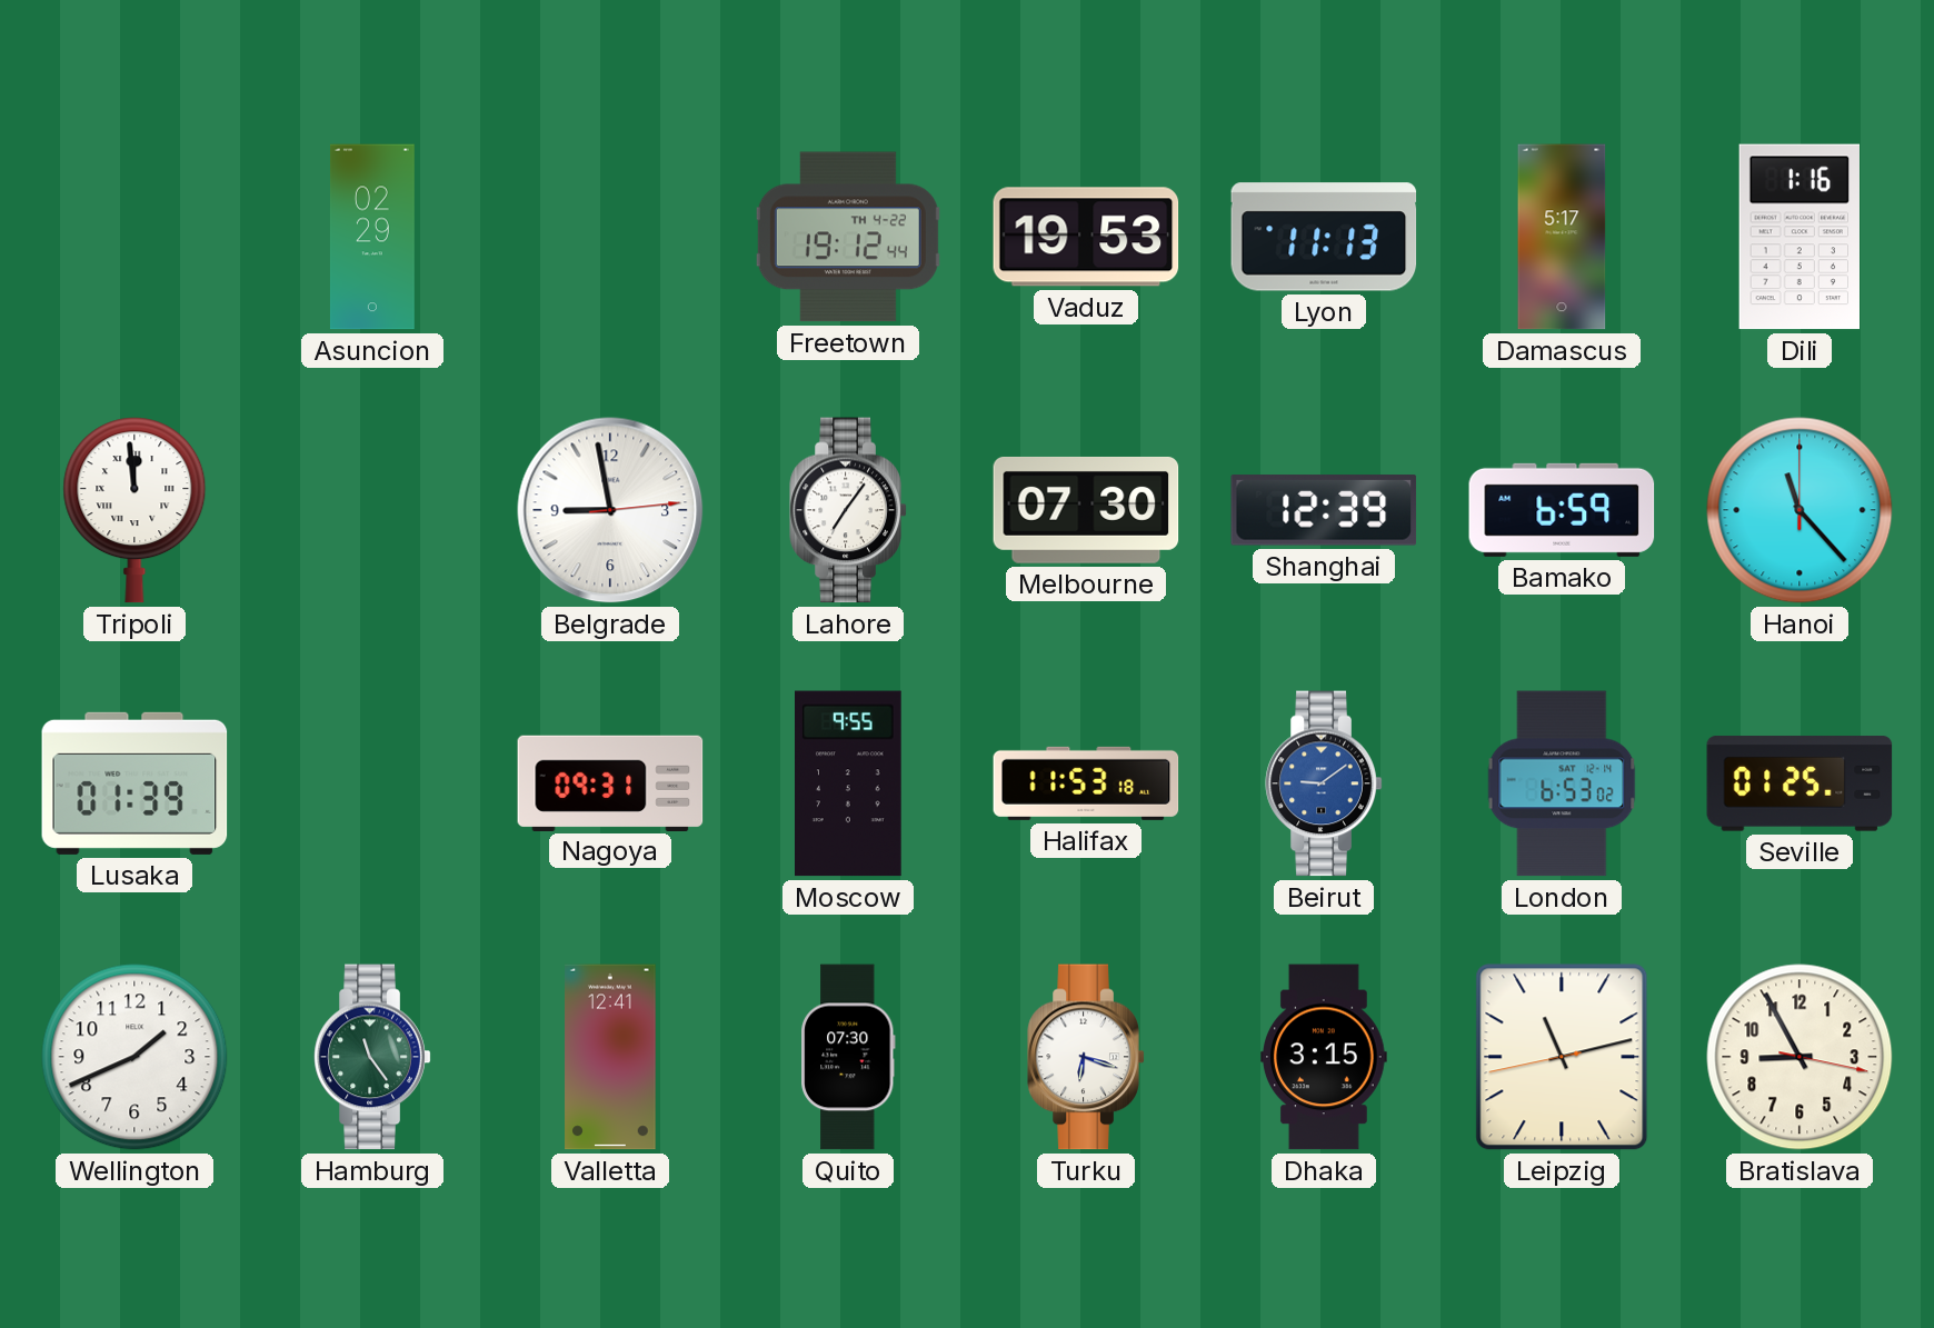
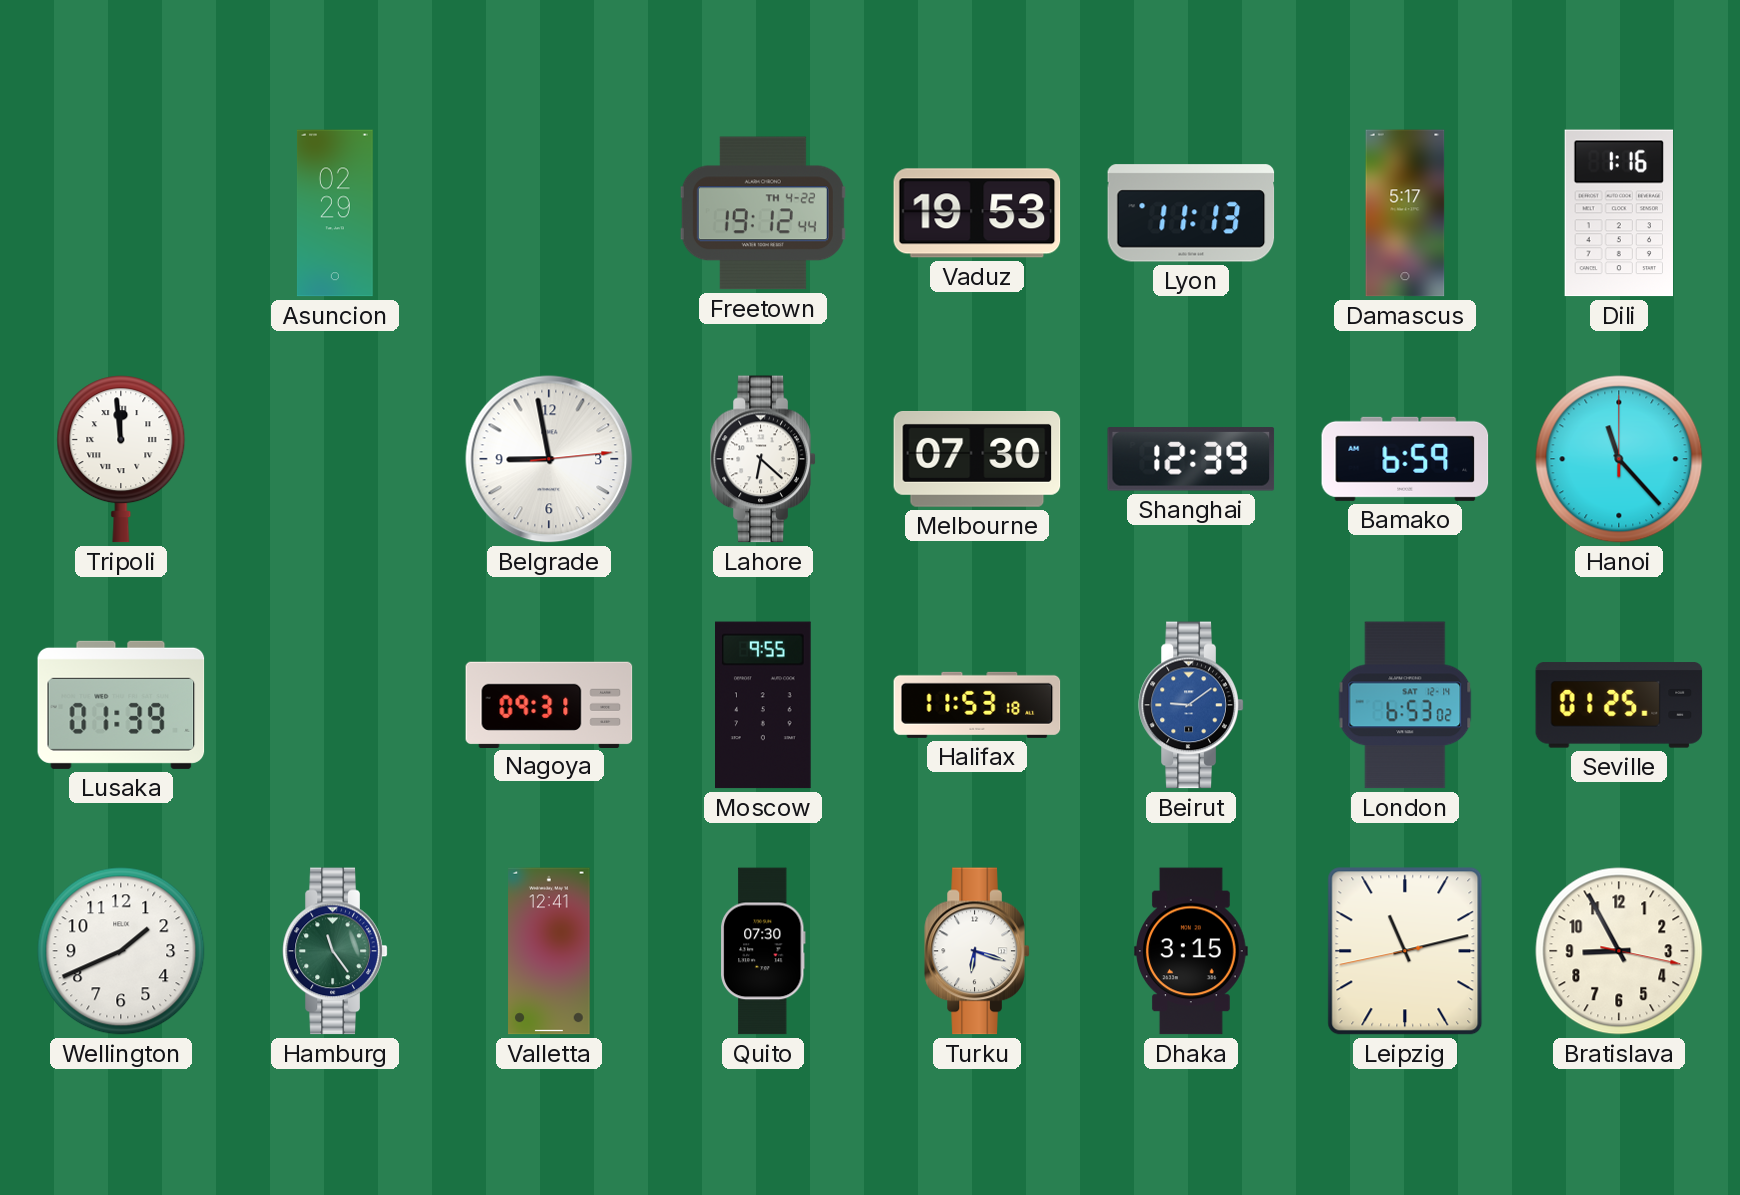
Lahore: 7:06 -> 6:22
